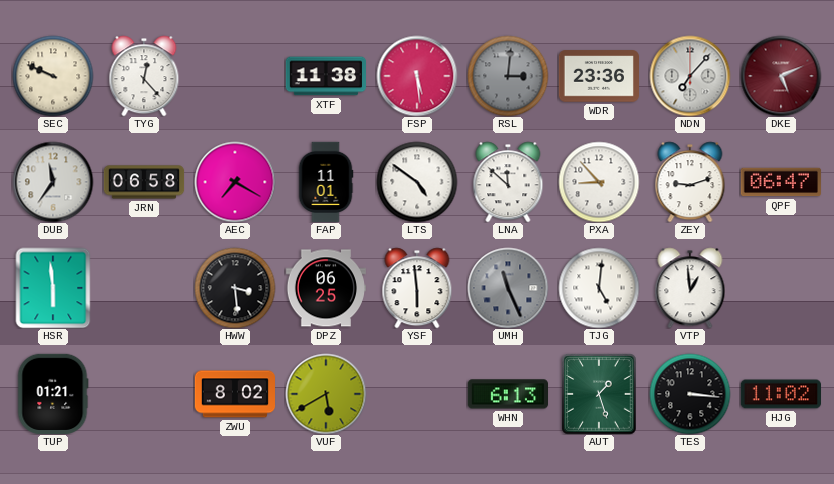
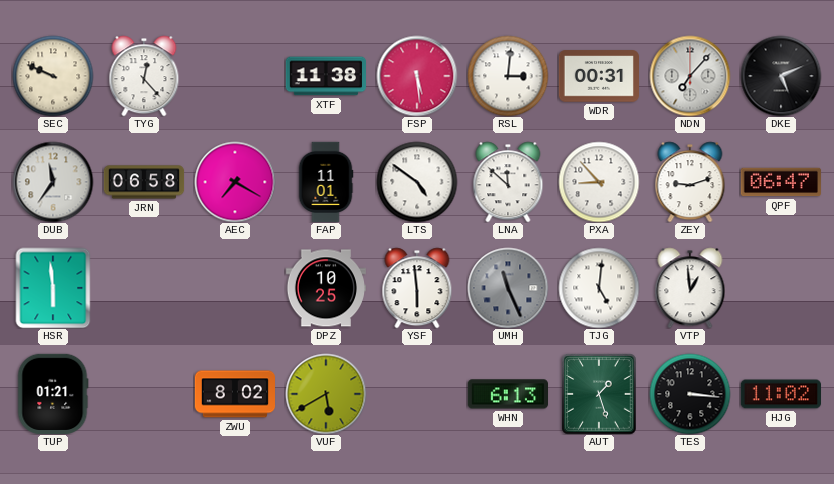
RSL dial: grey -> white
WDR: 23:36 -> 00:31
DKE dial: burgundy -> black
HWW: 3:29 -> none
DPZ: 06:25 -> 10:25
